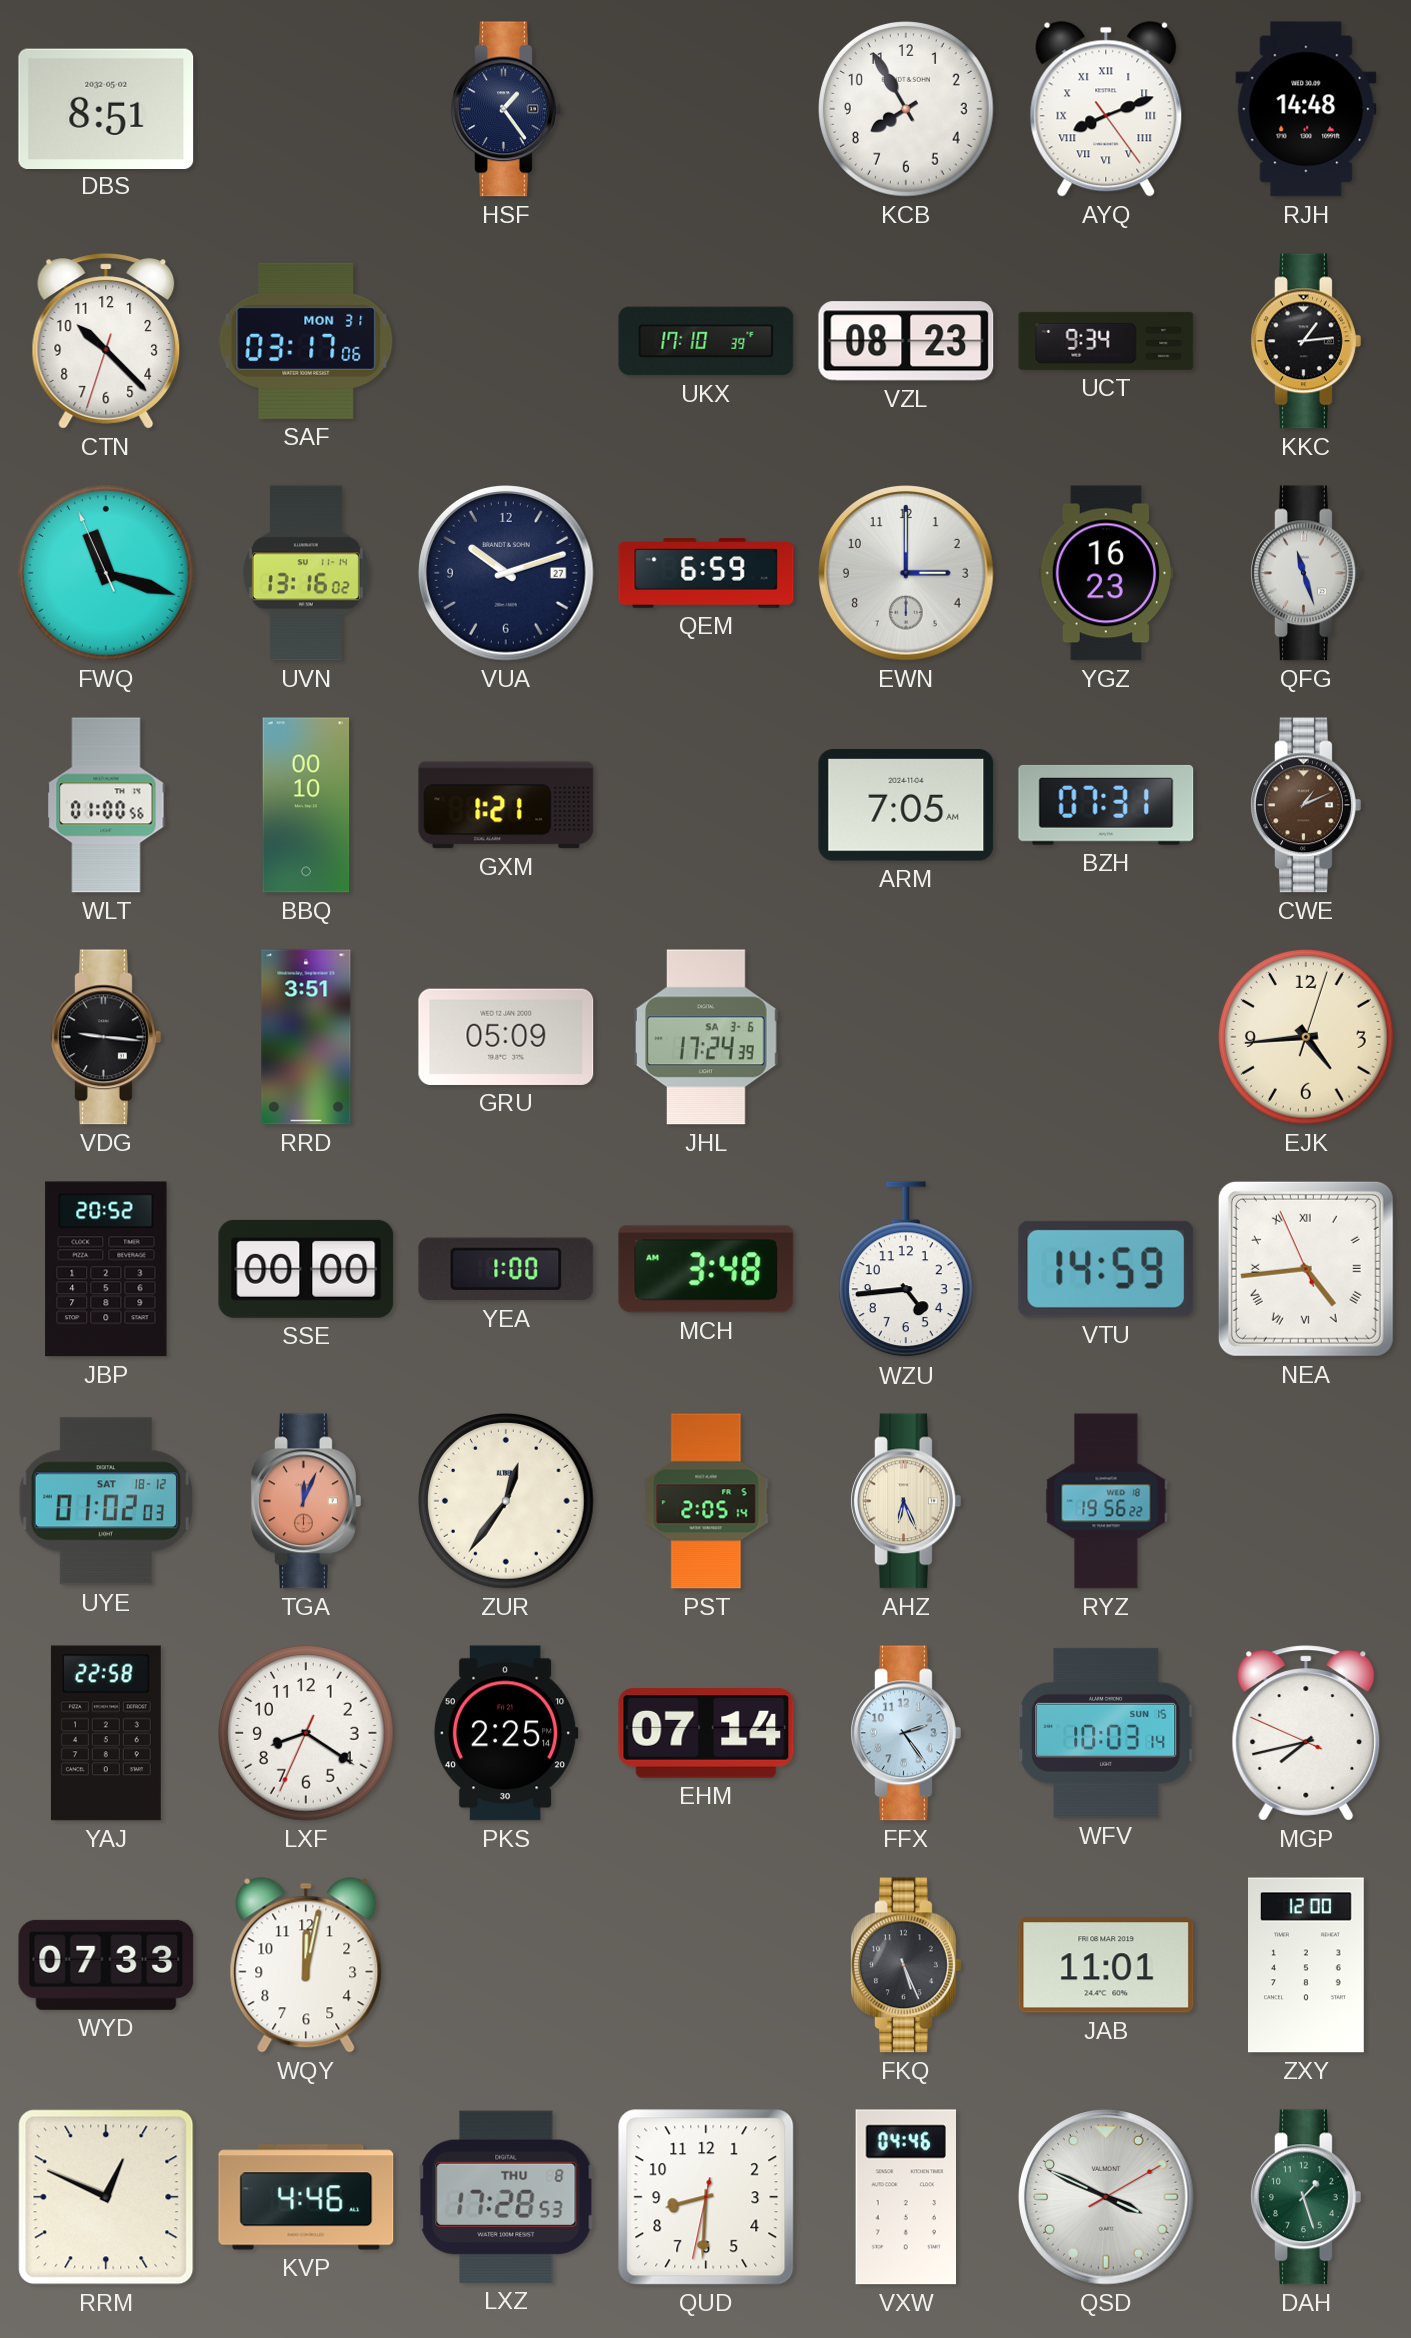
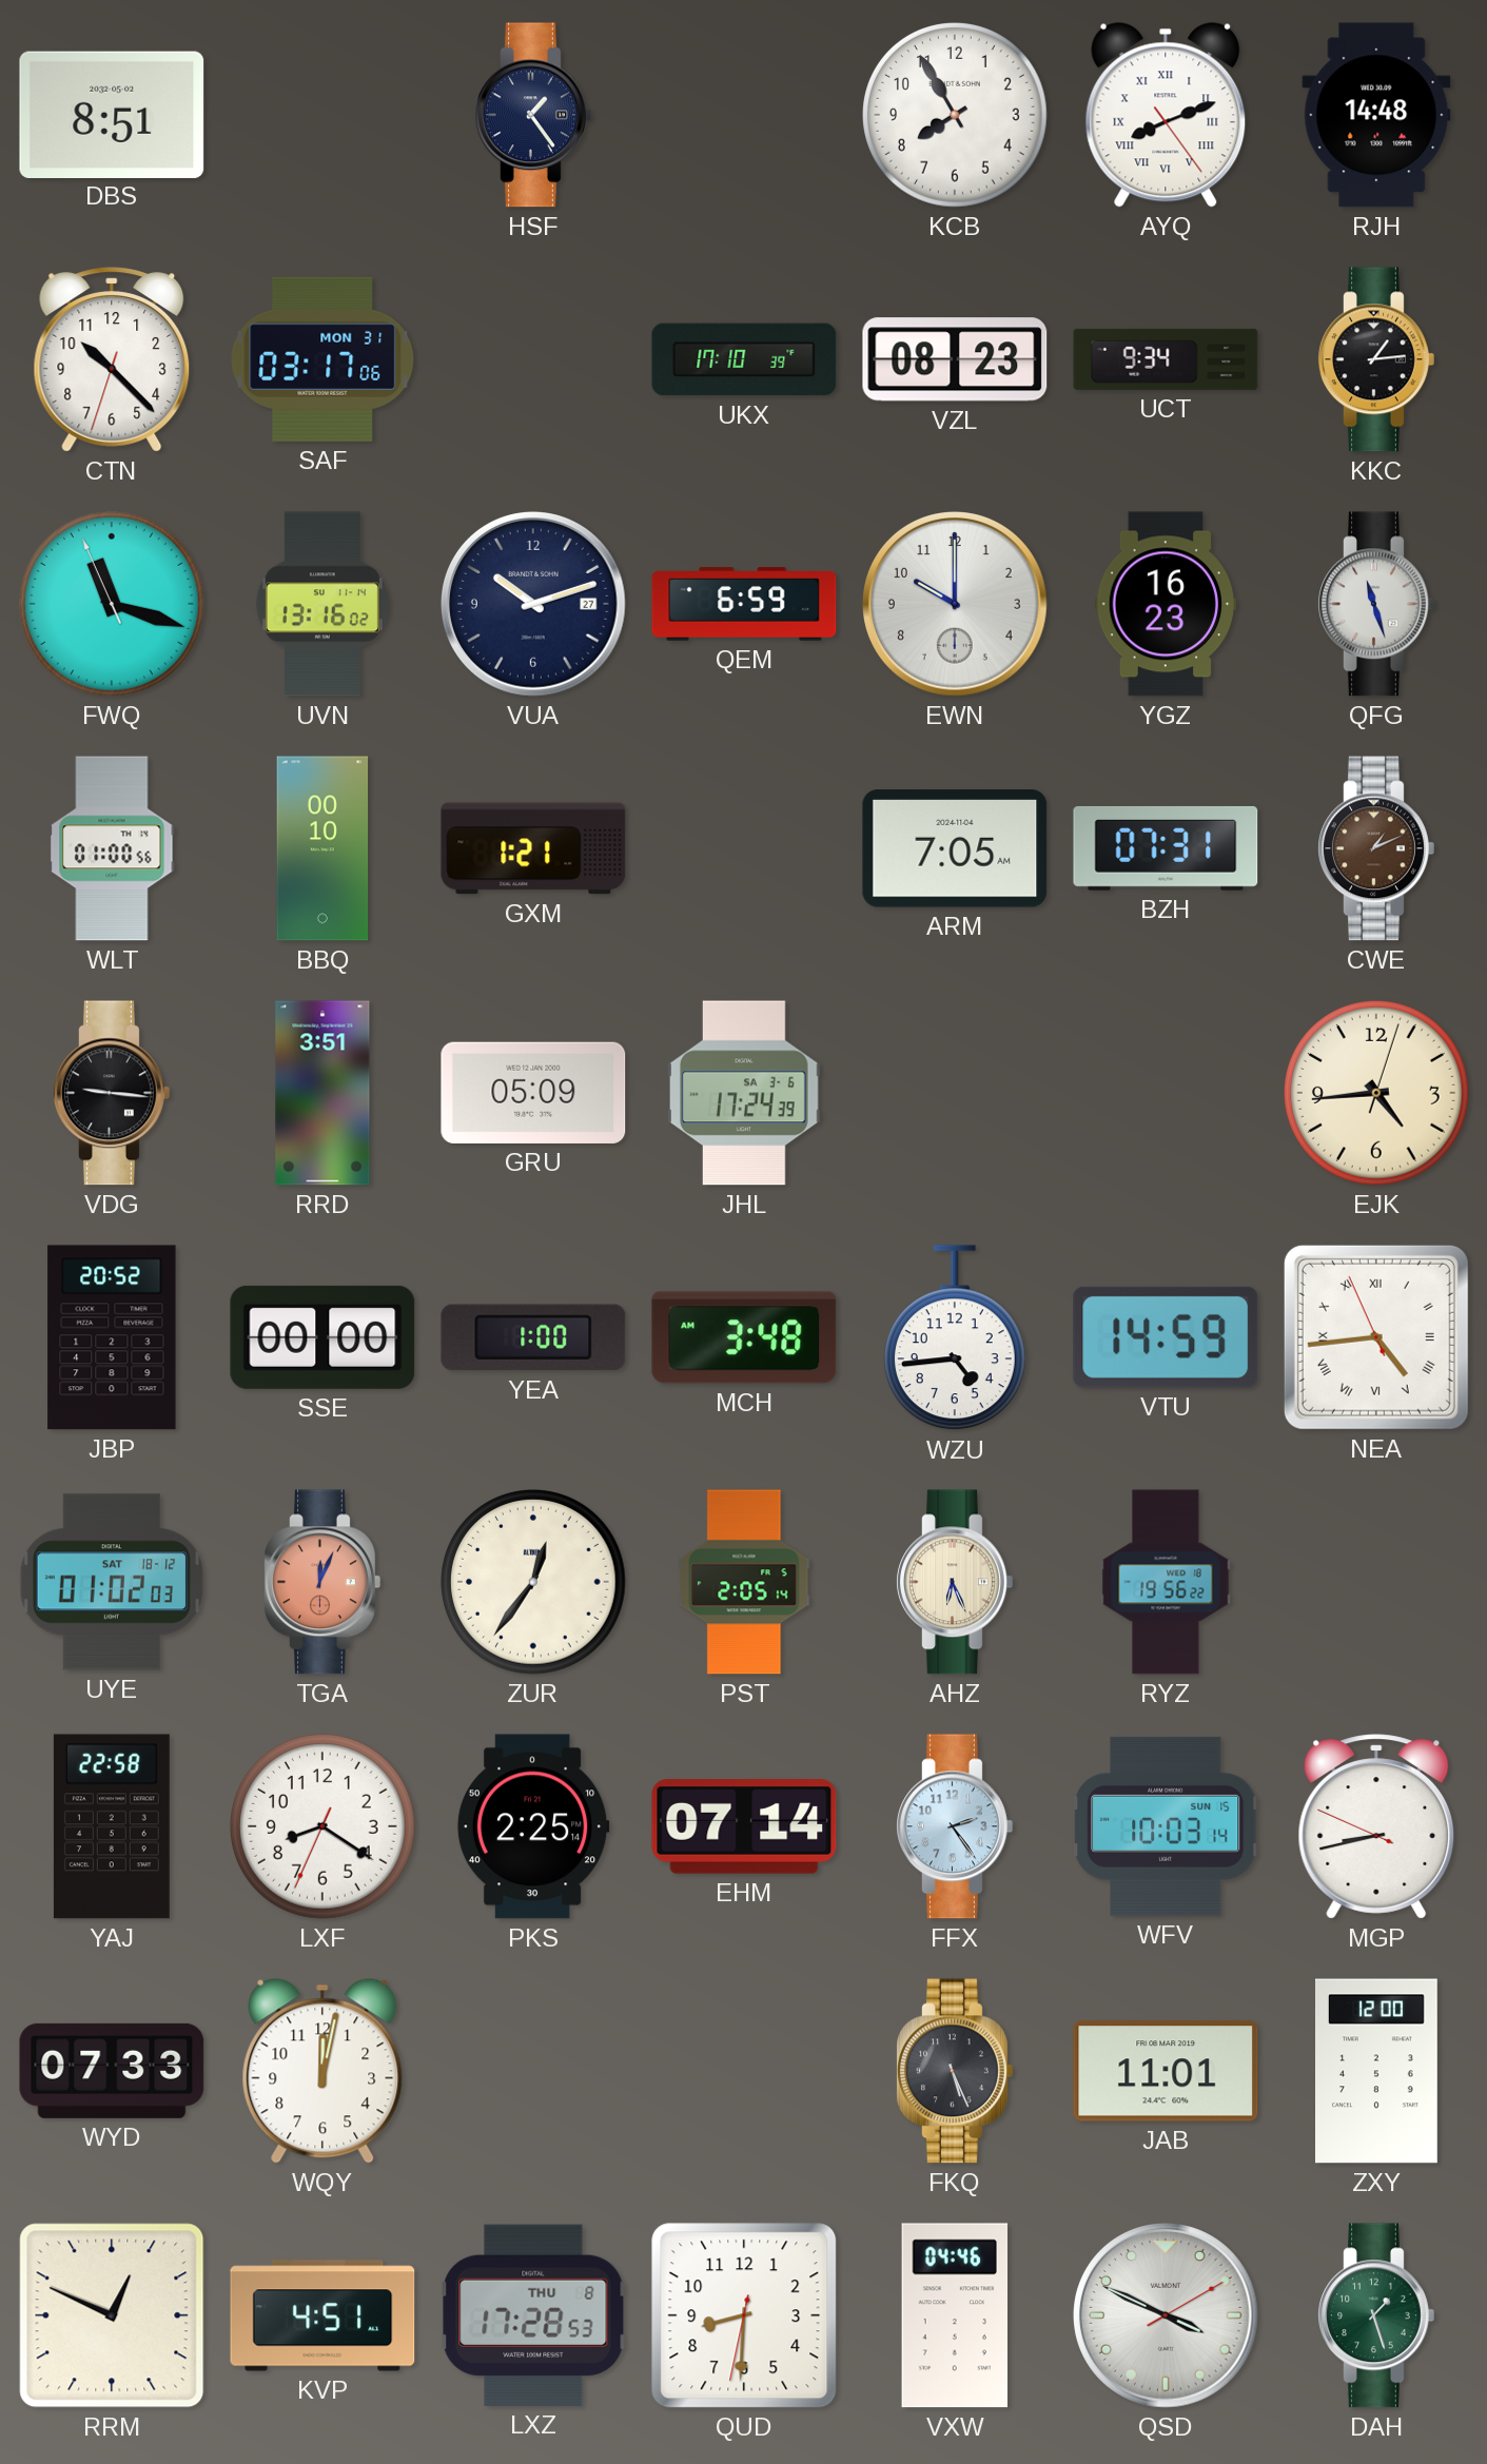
EWN: 3:00 -> 10:00
MGP: 7:42 -> 8:42
KVP: 4:46 -> 4:51
